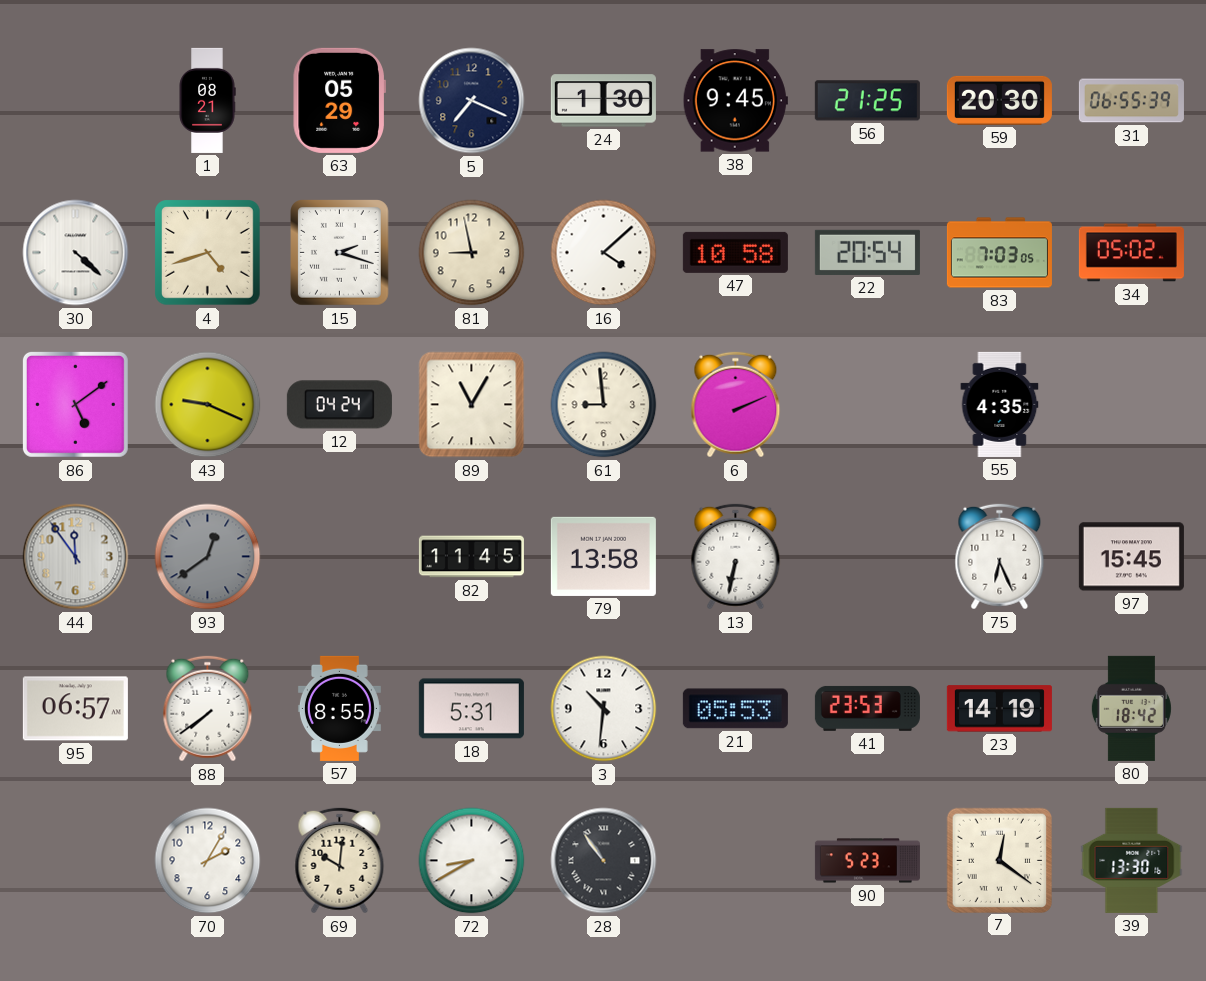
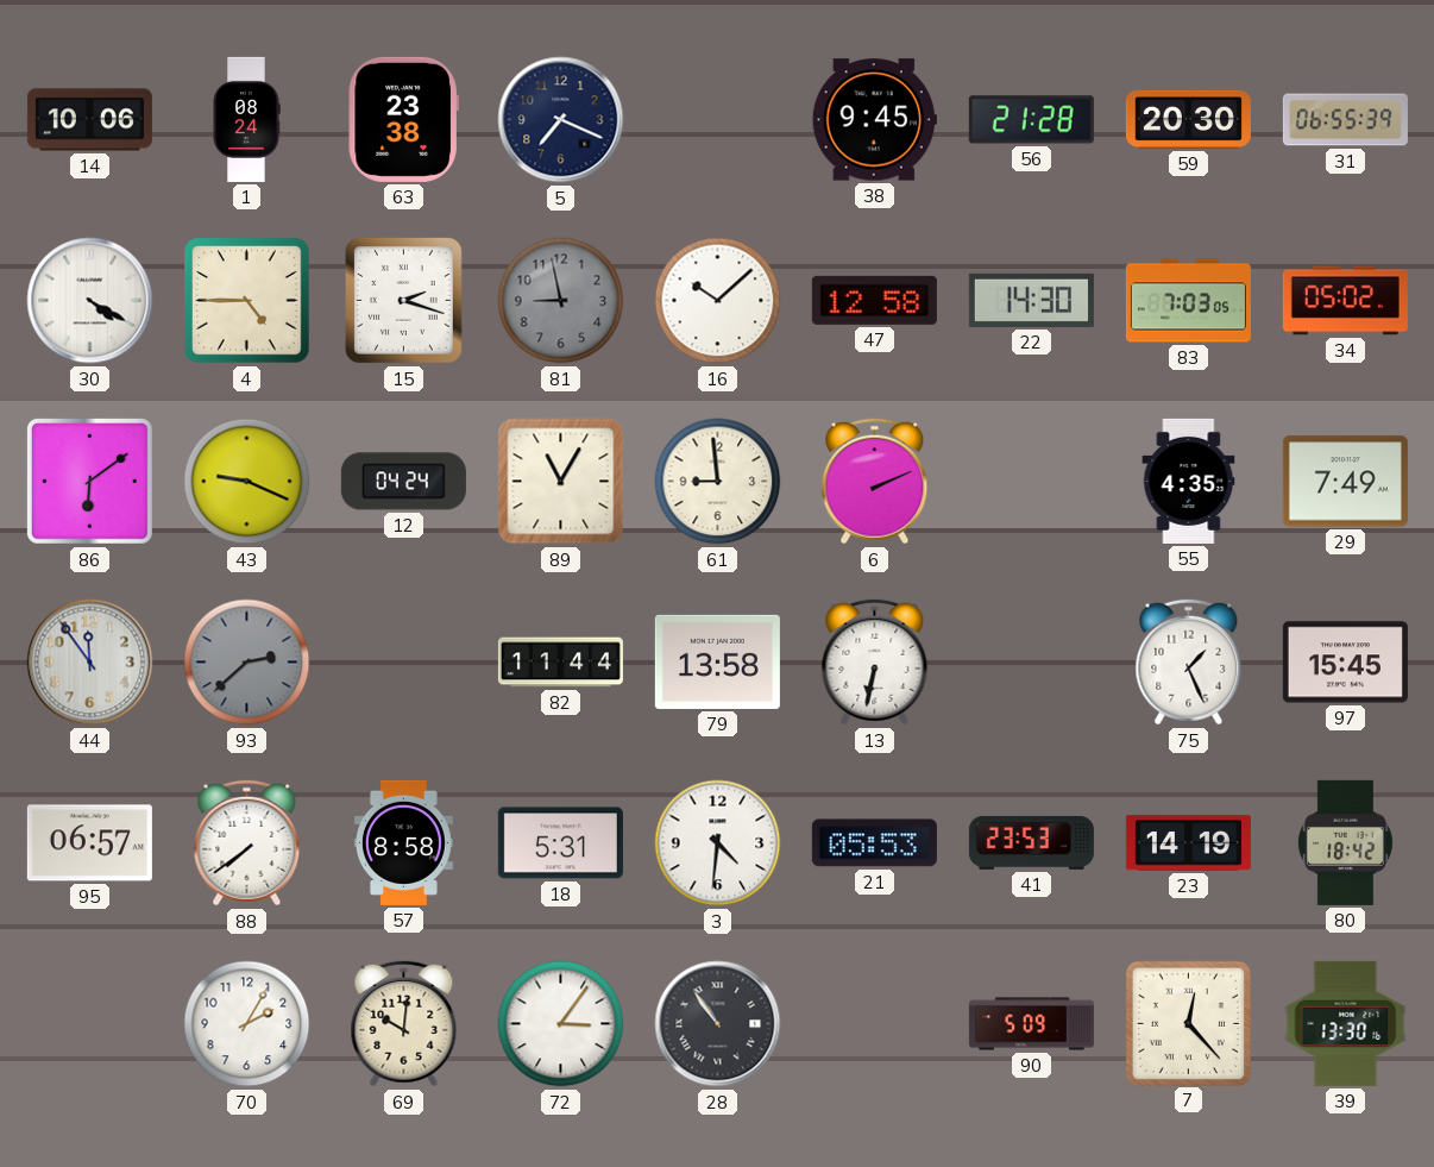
14: none -> 10:06
1: 08:21 -> 08:24
63: 05:29 -> 23:38
24: 1:30 -> none
56: 21:25 -> 21:28
30: 4:22 -> 4:20
4: 4:42 -> 4:45
81 dial: cream -> grey
16: 4:08 -> 10:08
47: 10:58 -> 12:58
22: 20:54 -> 14:30
86: 5:09 -> 6:09
29: none -> 7:49
93: 12:39 -> 2:38
82: 11:45 -> 11:44
75: 6:26 -> 1:26
57: 8:55 -> 8:58
3: 10:31 -> 4:31
72: 8:40 -> 3:06
90: 5:23 -> 5:09
7: 12:21 -> 12:23
